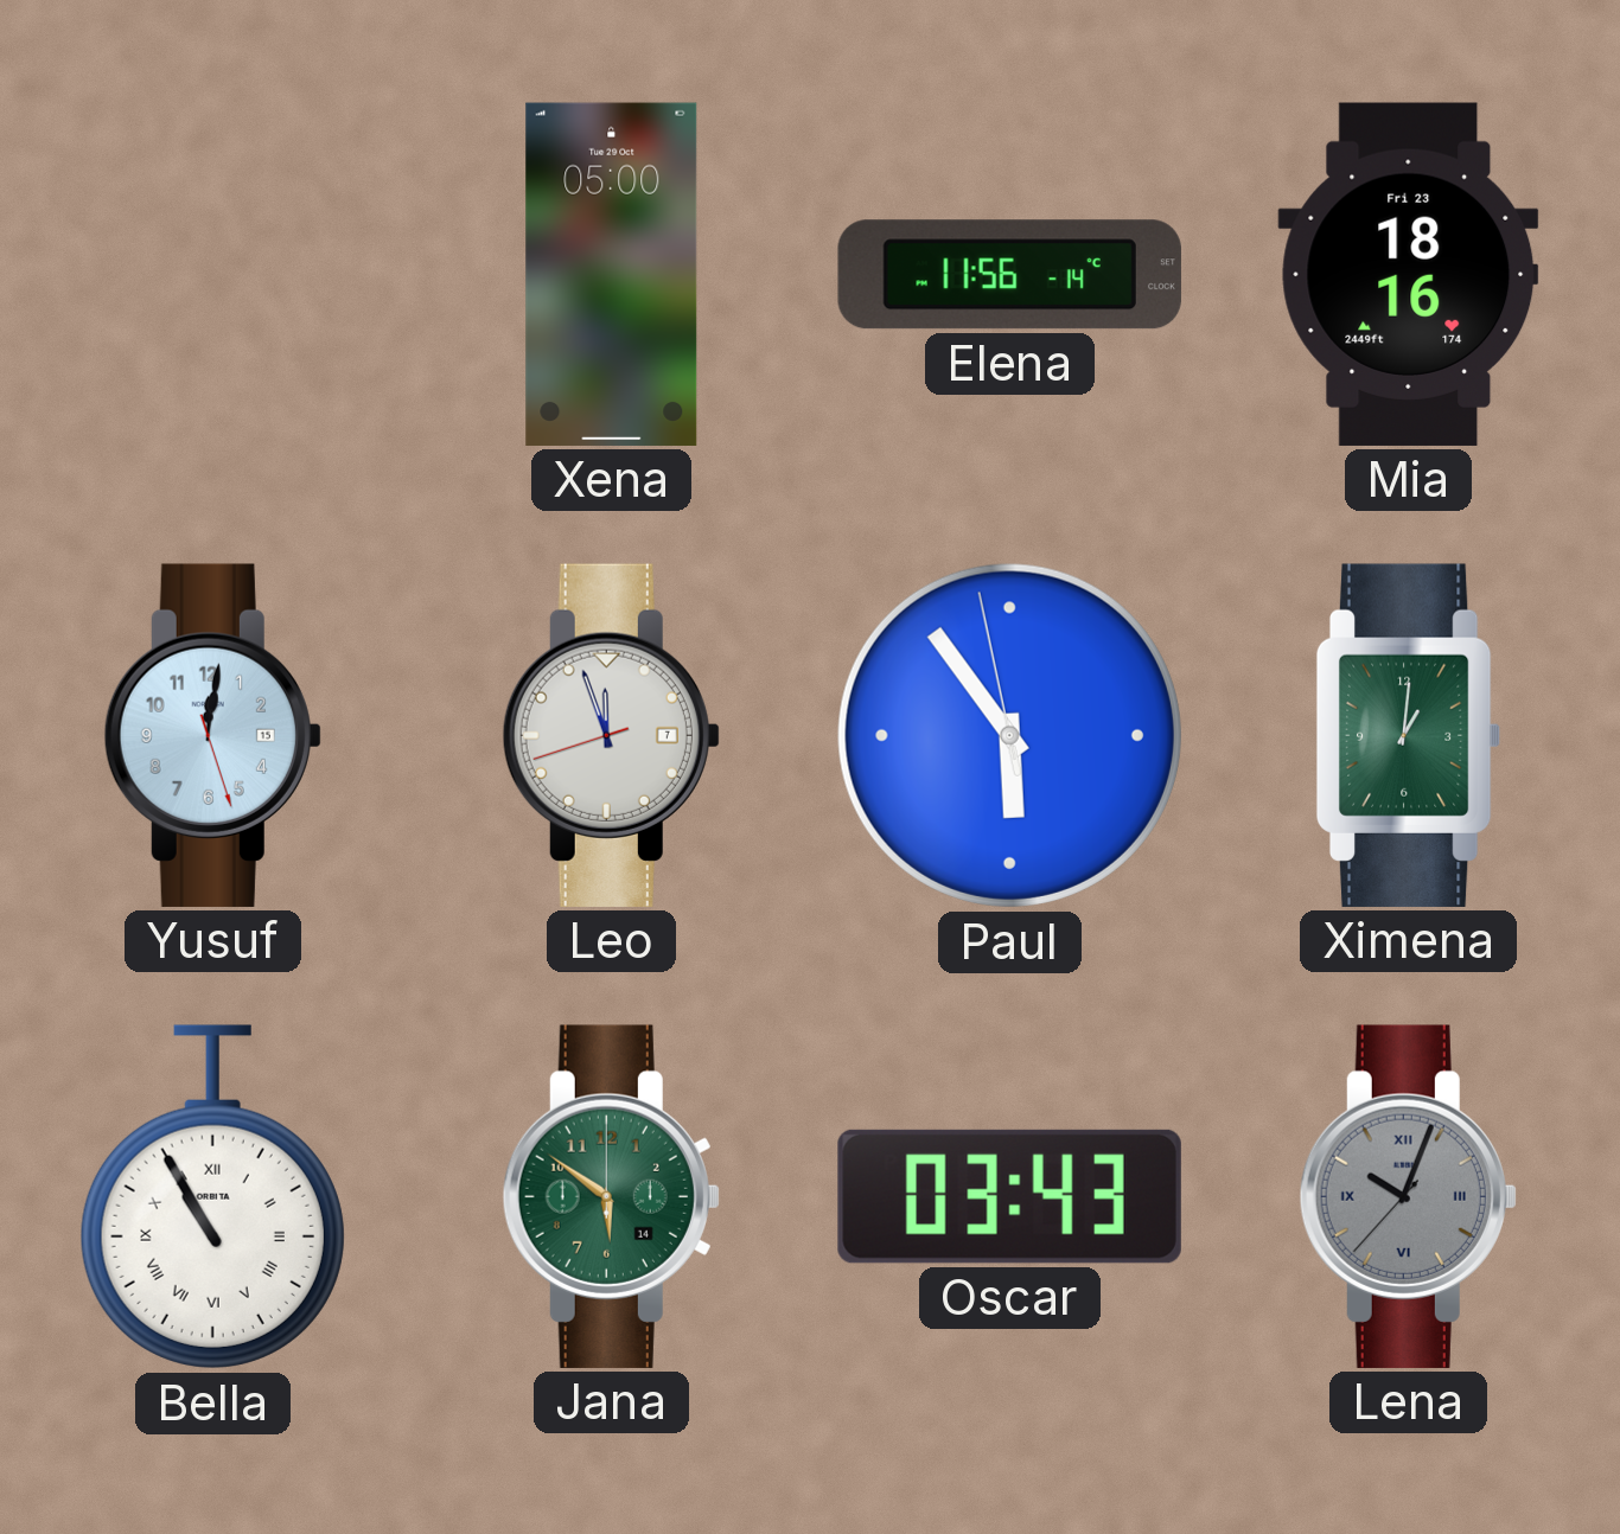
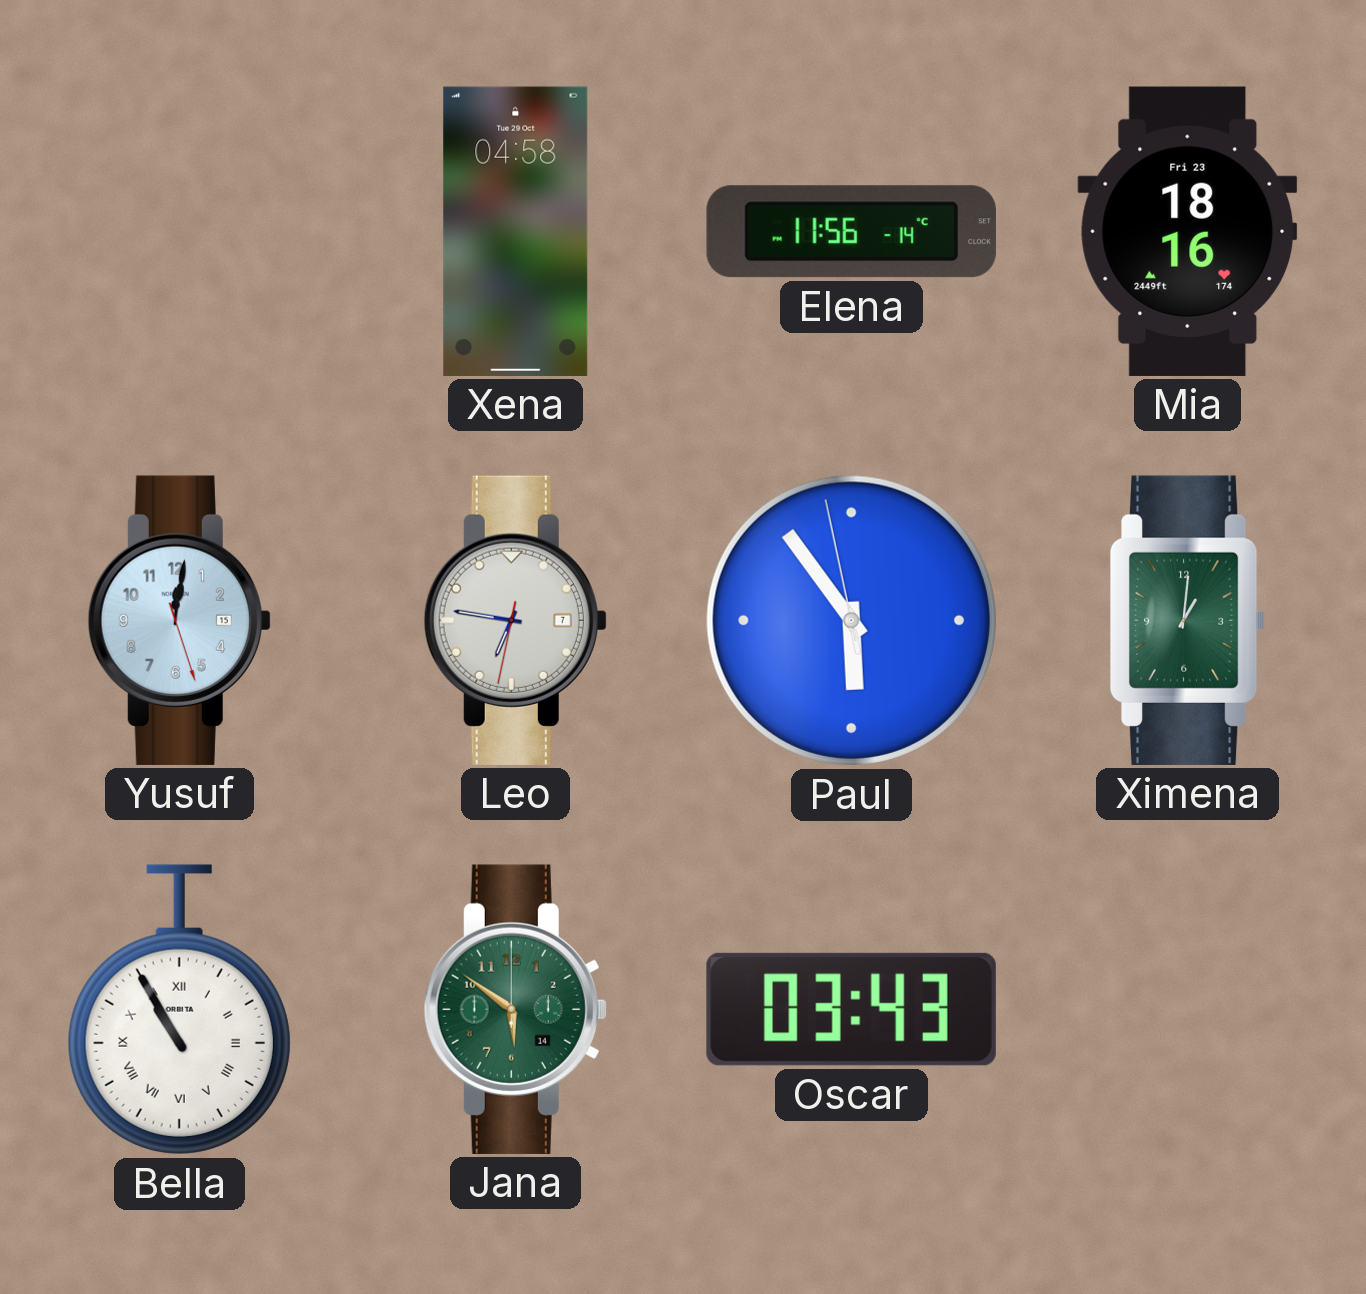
Xena: 05:00 -> 04:58
Leo: 11:56 -> 6:46
Lena: 10:03 -> none
